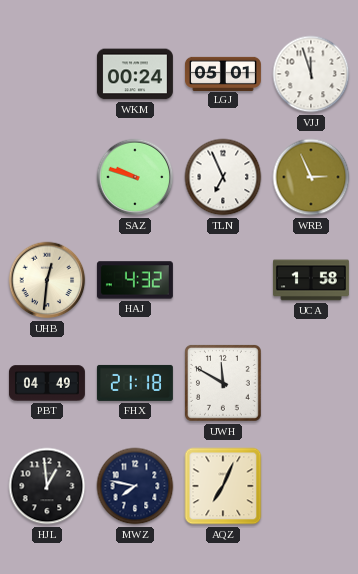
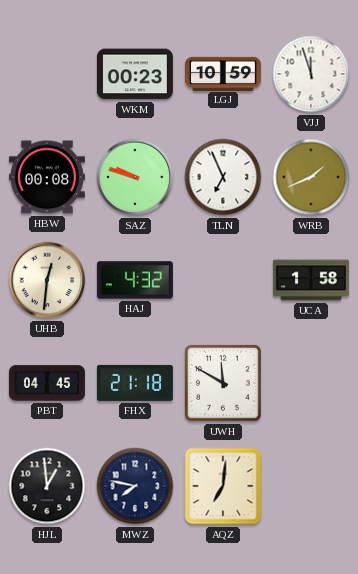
WKM: 00:24 -> 00:23
LGJ: 05:01 -> 10:59
HBW: none -> 00:08
WRB: 2:56 -> 1:41
PBT: 04:49 -> 04:45
AQZ: 7:04 -> 7:01
